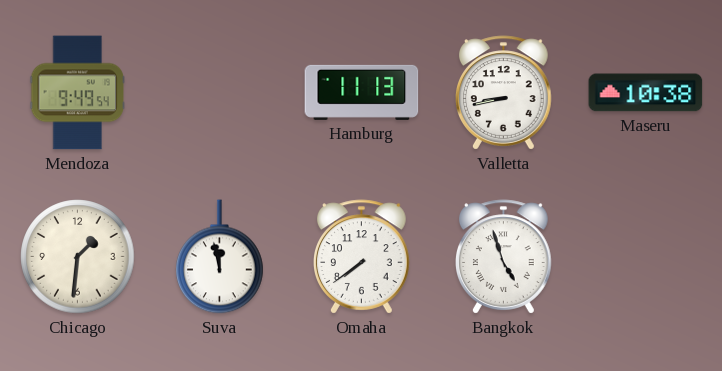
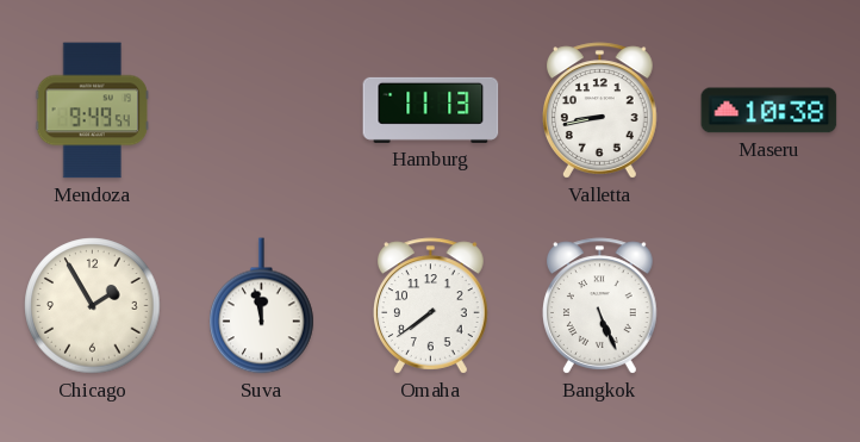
Chicago: 1:31 -> 1:55
Bangkok: 4:57 -> 5:26
